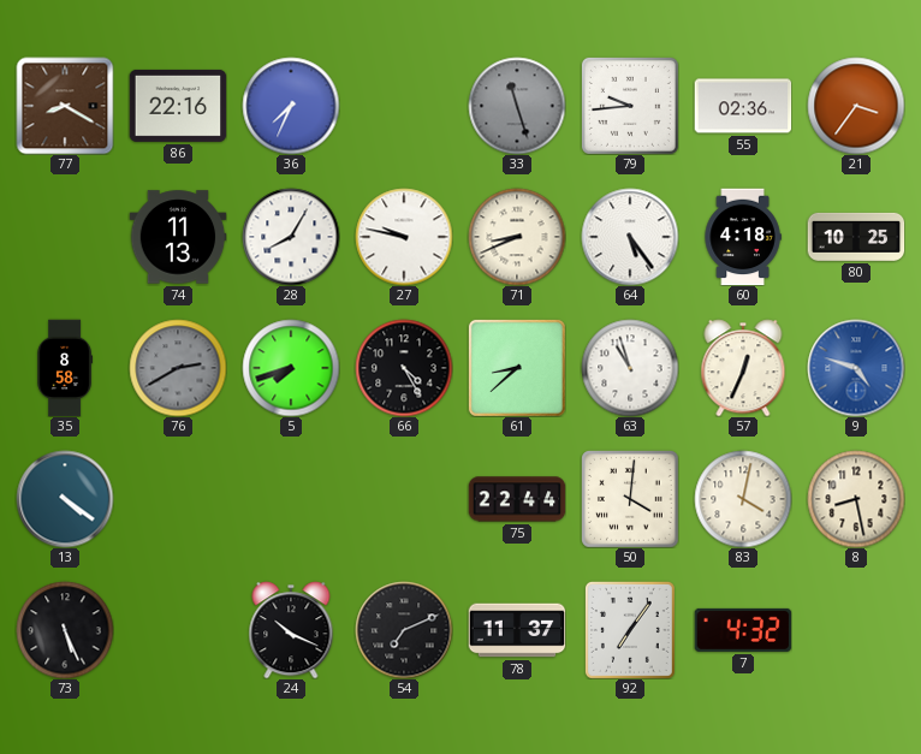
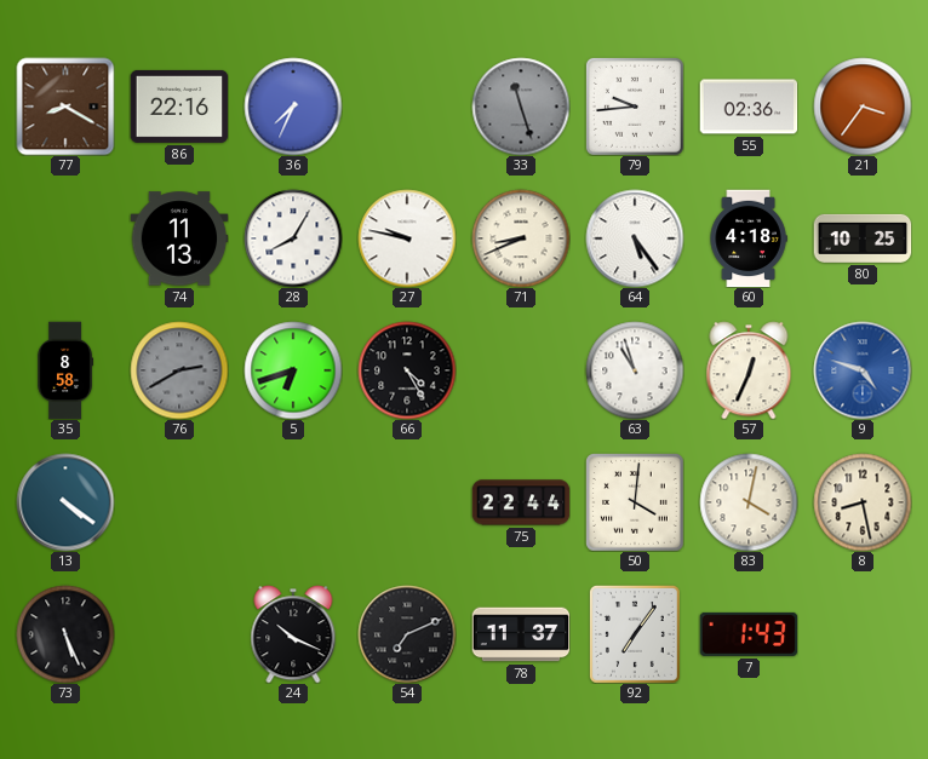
5: 7:42 -> 6:42
61: 8:38 -> none
7: 4:32 -> 1:43
